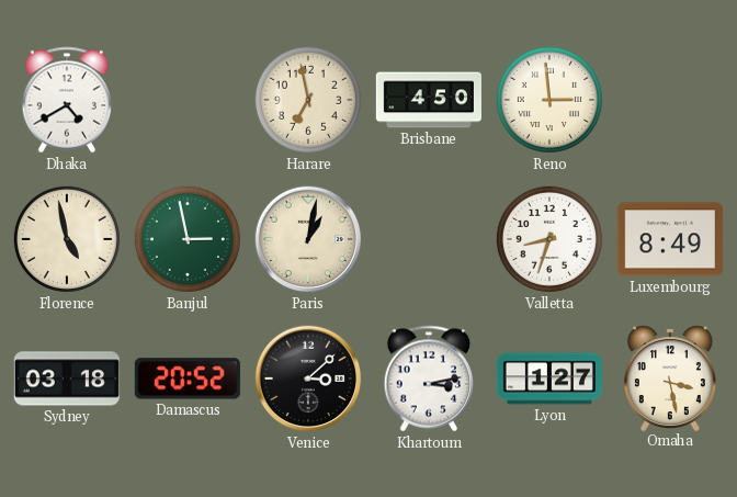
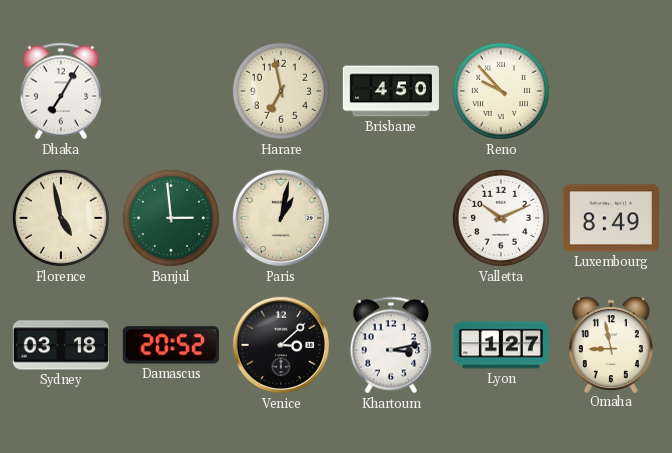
Dhaka: 4:40 -> 7:05
Reno: 2:59 -> 9:53
Banjul: 2:58 -> 2:59
Valletta: 8:33 -> 10:11
Omaha: 3:28 -> 8:58
